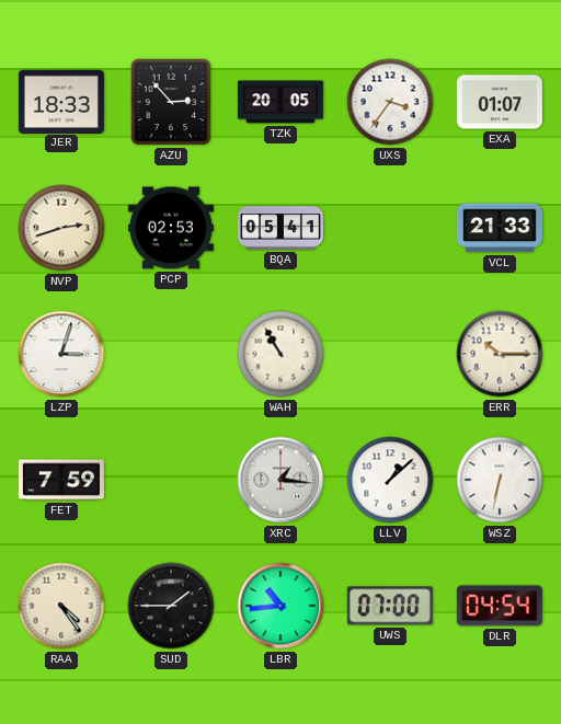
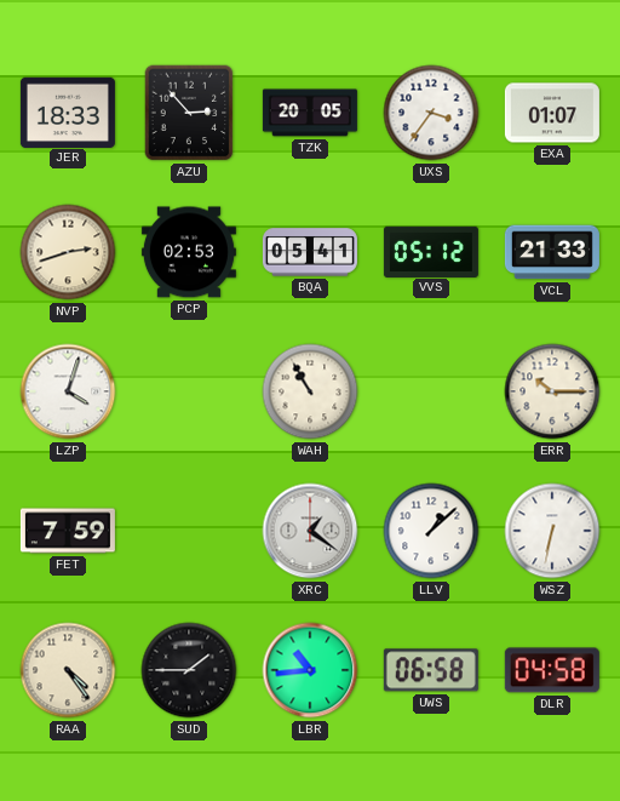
VVS: none -> 05:12
LZP: 3:03 -> 4:03
XRC: 1:16 -> 1:21
UWS: 07:00 -> 06:58
DLR: 04:54 -> 04:58
